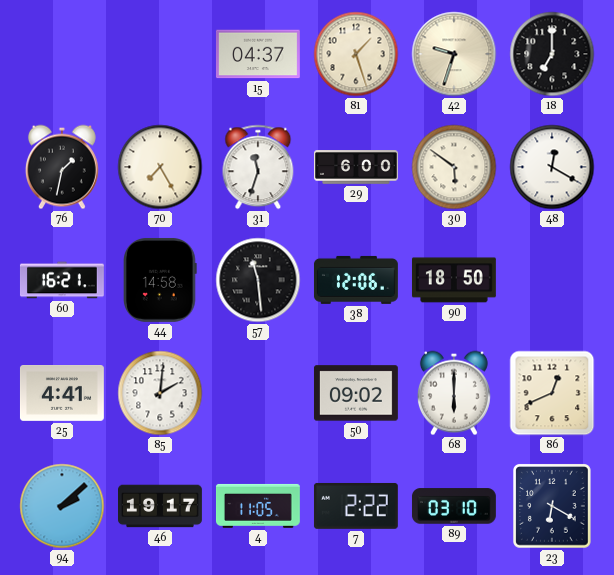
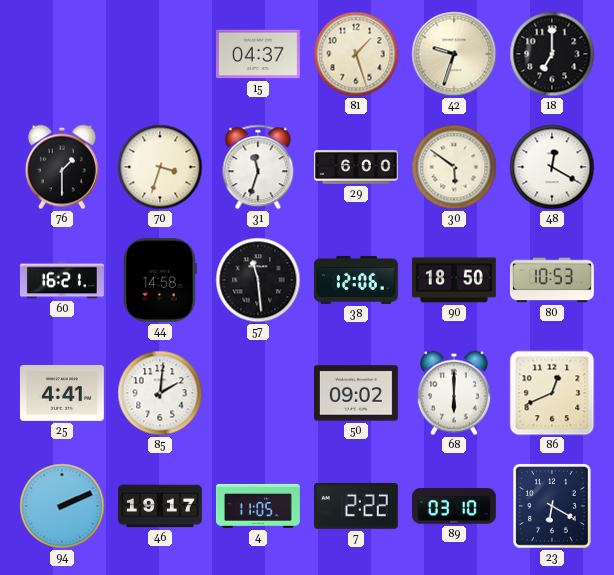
76: 1:32 -> 1:30
70: 7:25 -> 3:33
80: none -> 10:53
94: 2:08 -> 2:11
